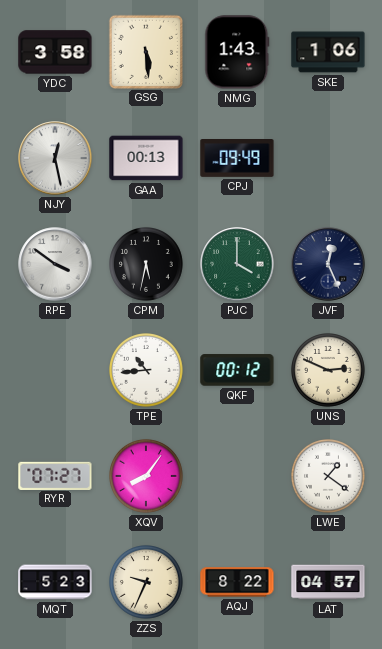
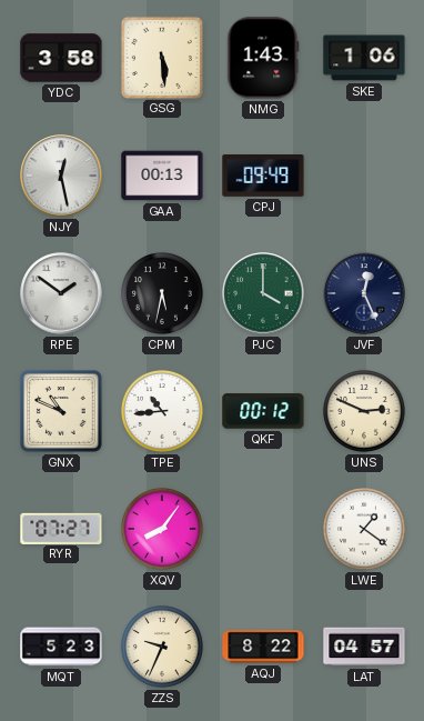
RPE: 3:51 -> 1:51
GNX: none -> 10:49
